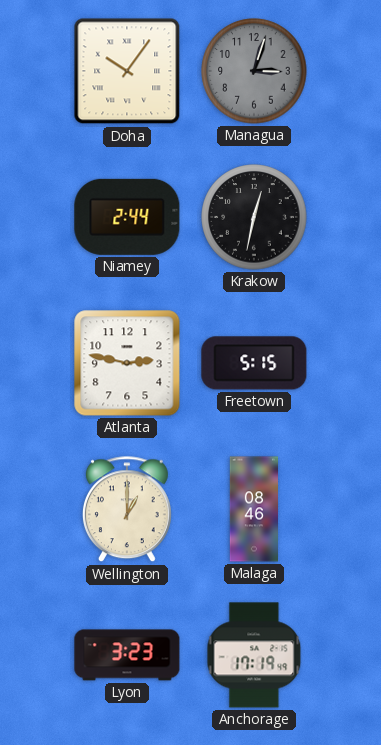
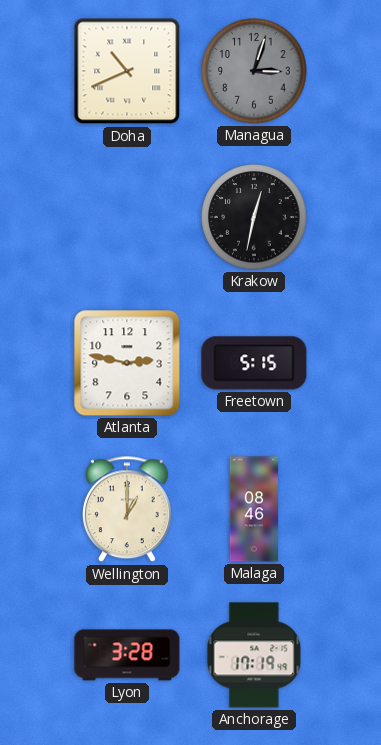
Doha: 10:06 -> 10:41
Niamey: 2:44 -> none
Lyon: 3:23 -> 3:28
